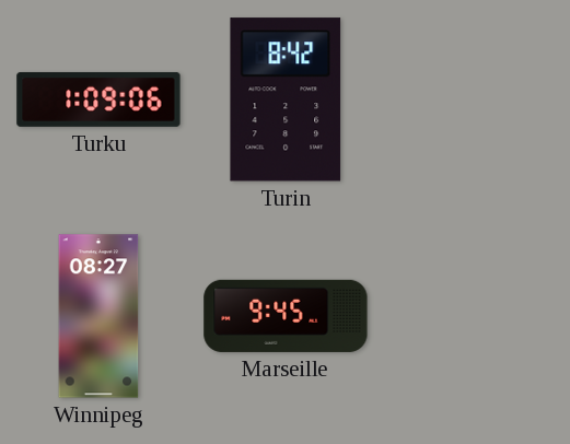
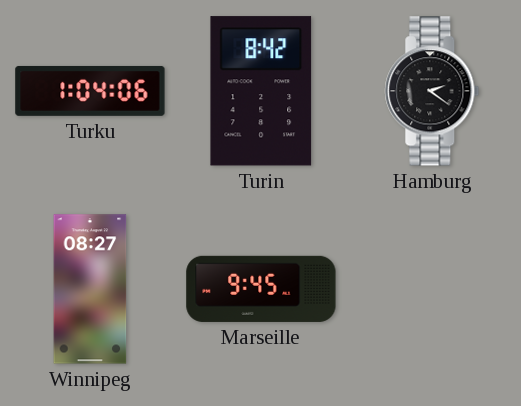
Turku: 1:09 -> 1:04
Hamburg: none -> 2:21
